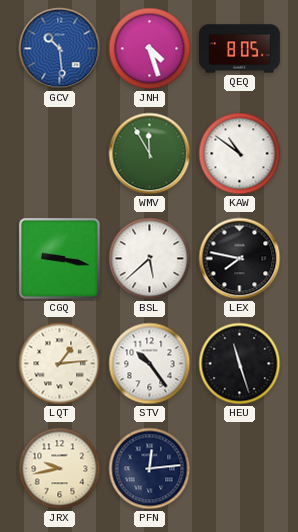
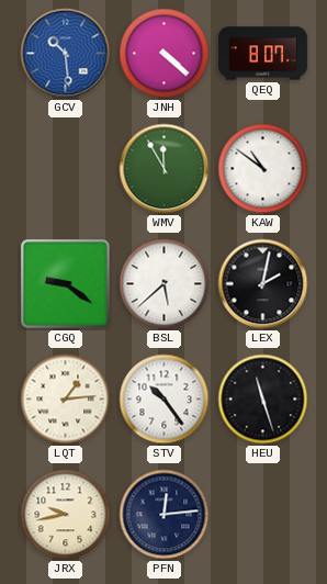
JNH: 4:27 -> 4:22
QEQ: 8:05 -> 8:07
CGQ: 9:17 -> 9:21
LEX: 7:47 -> 2:02
